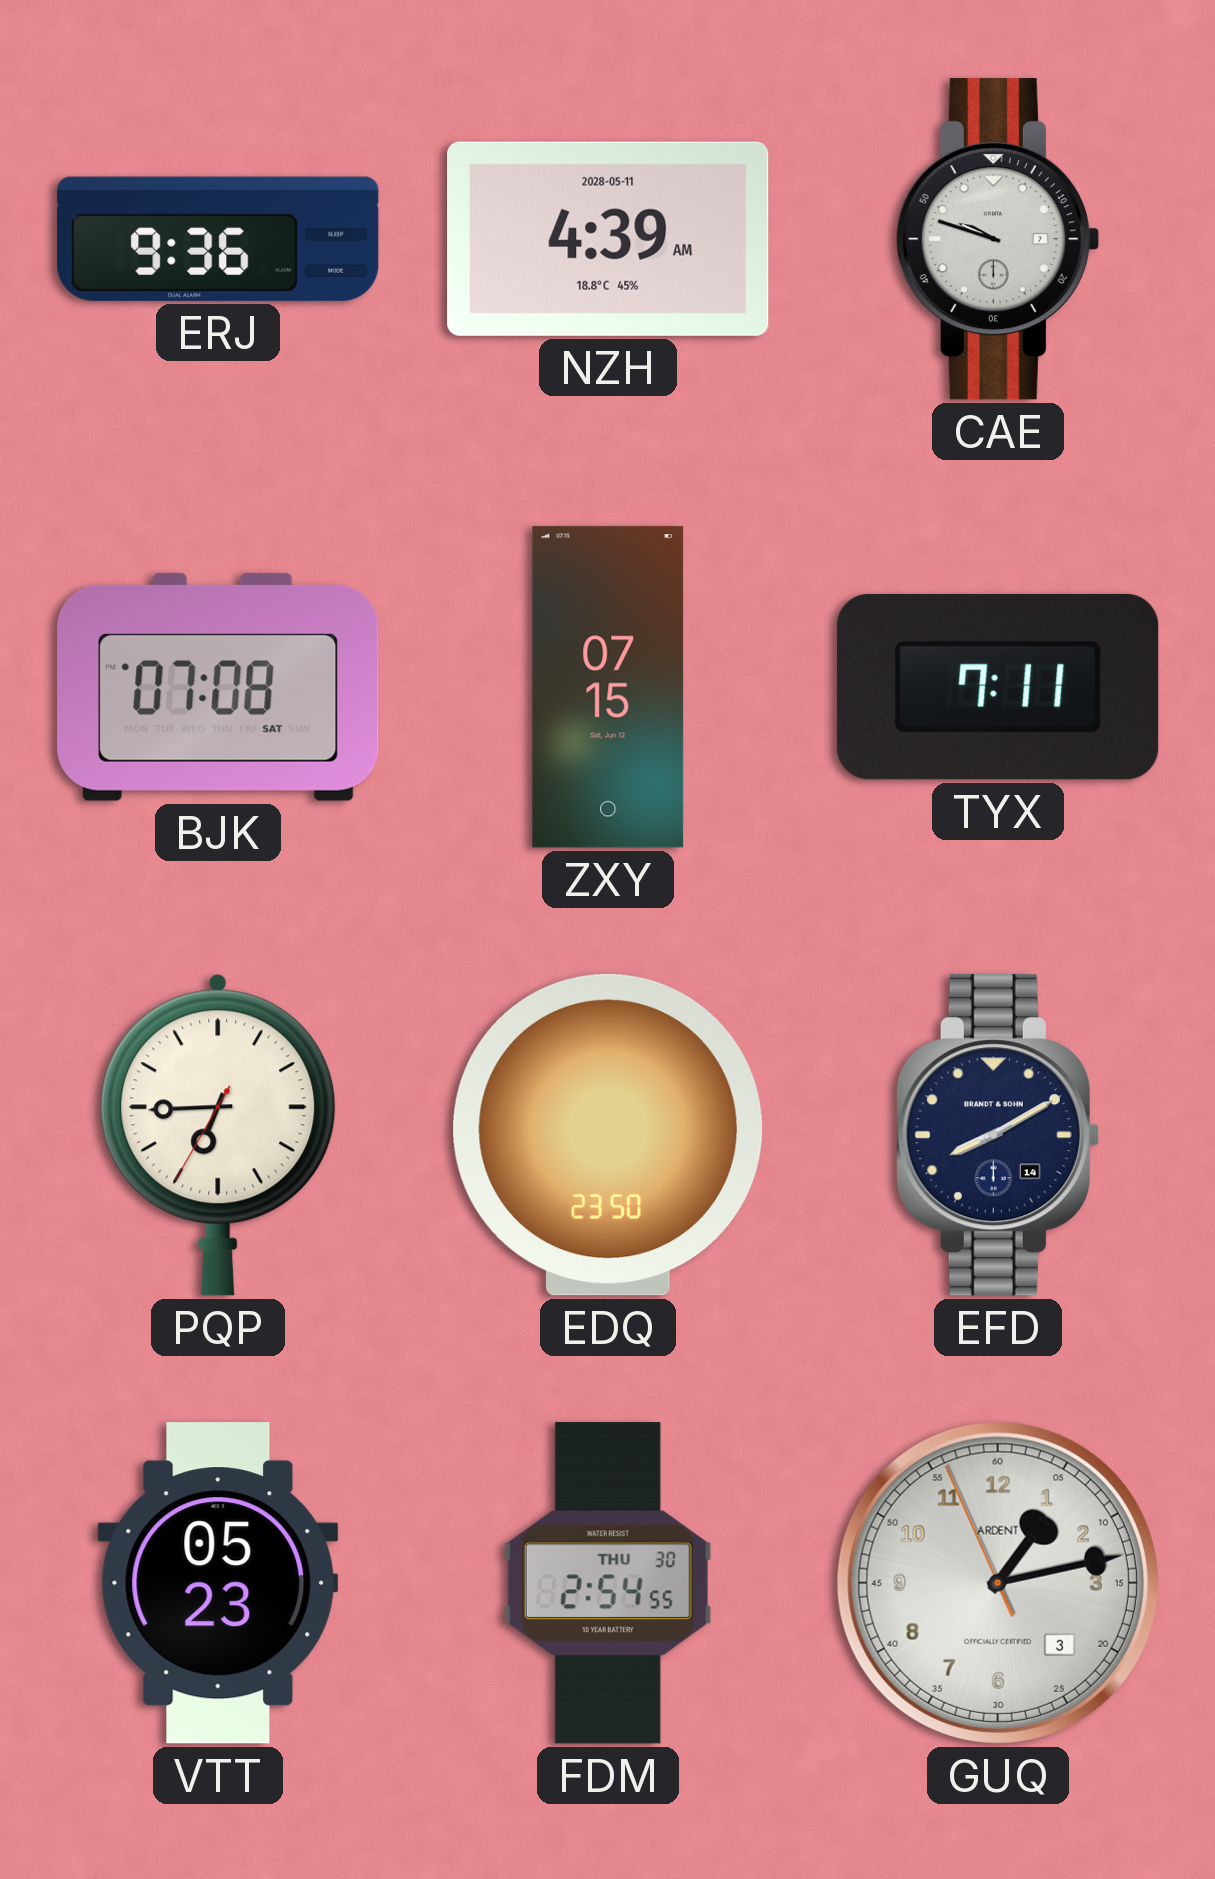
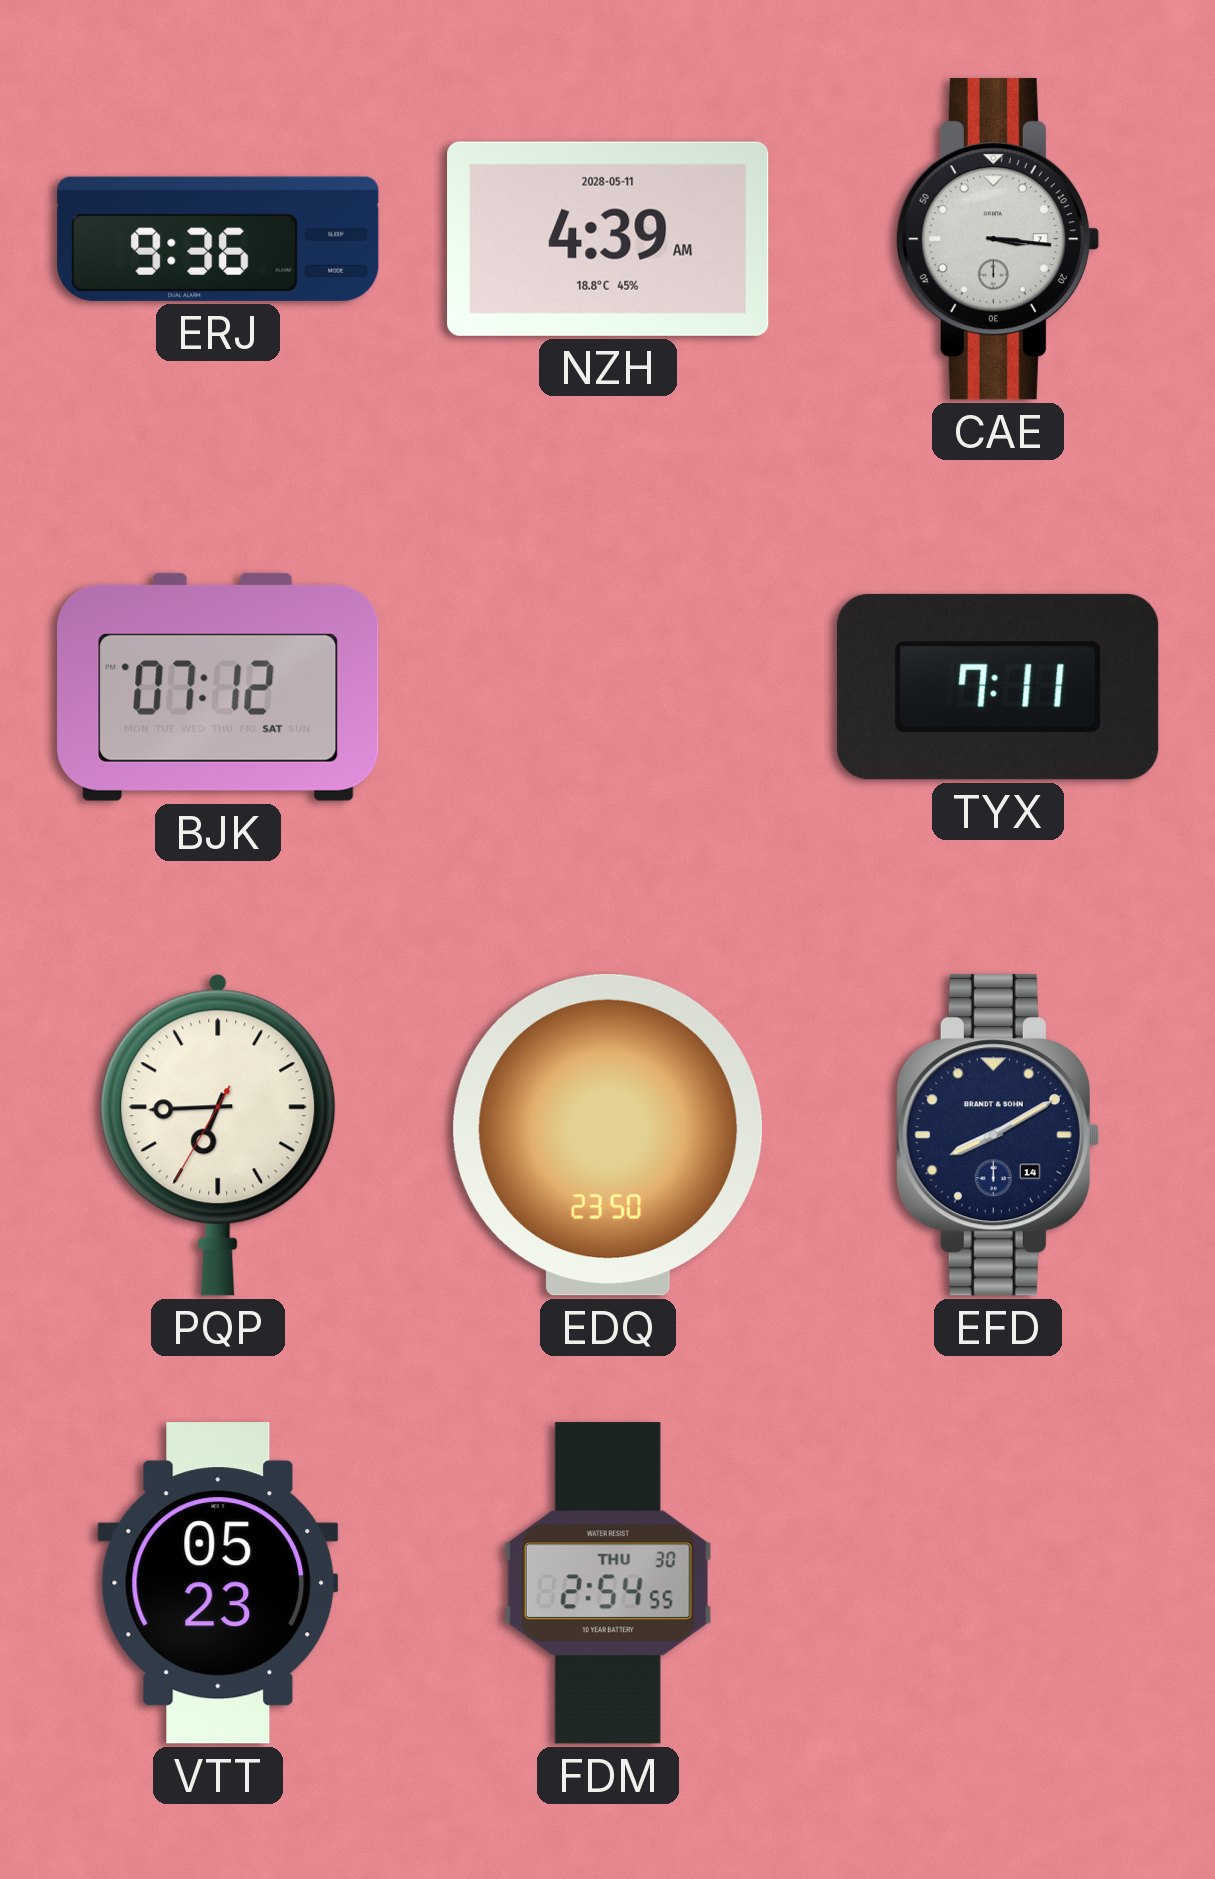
CAE: 9:48 -> 3:16
BJK: 07:08 -> 07:12
ZXY: 07:15 -> none
GUQ: 1:12 -> none
